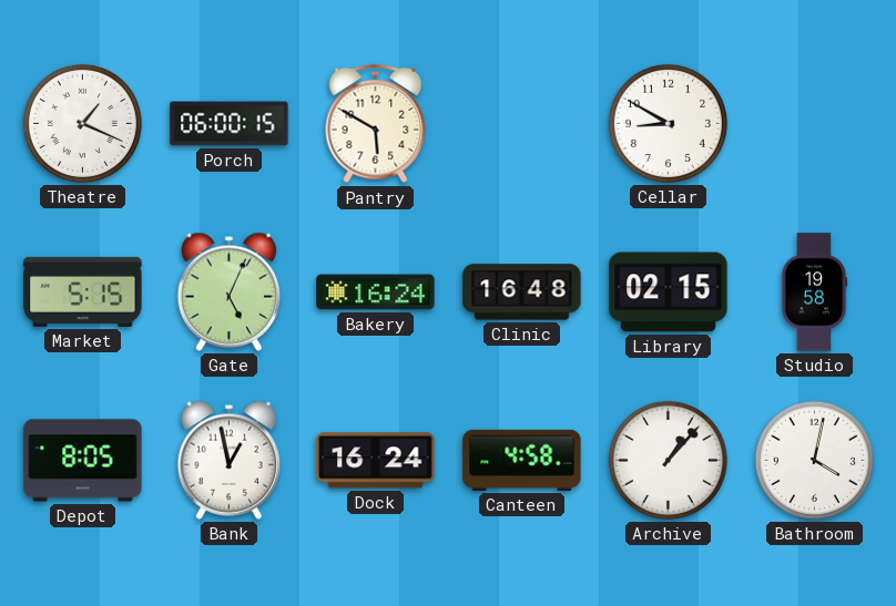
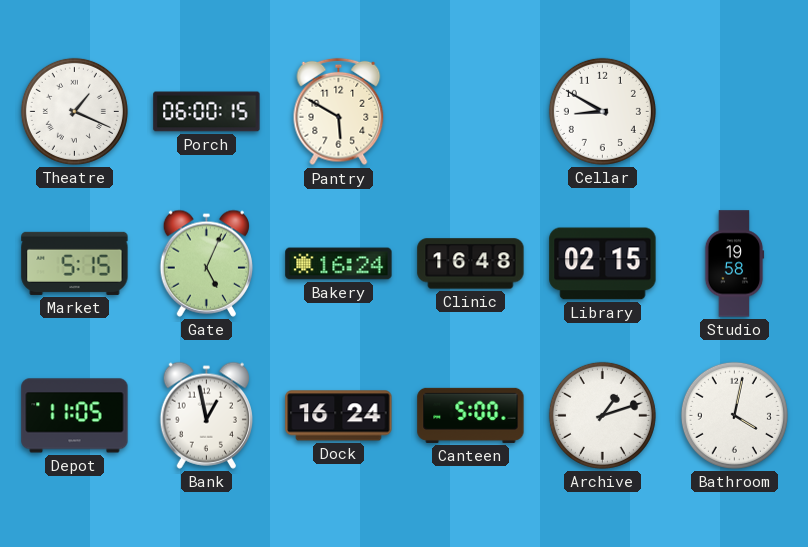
Depot: 8:05 -> 11:05
Canteen: 4:58 -> 5:00
Archive: 1:07 -> 1:12
